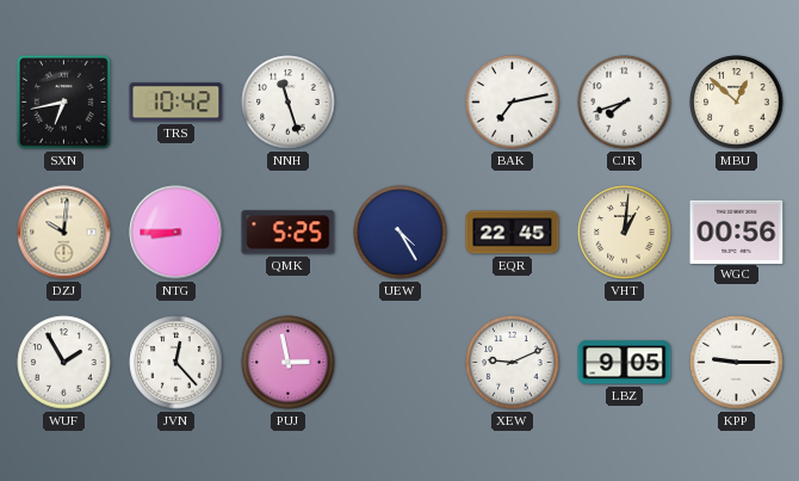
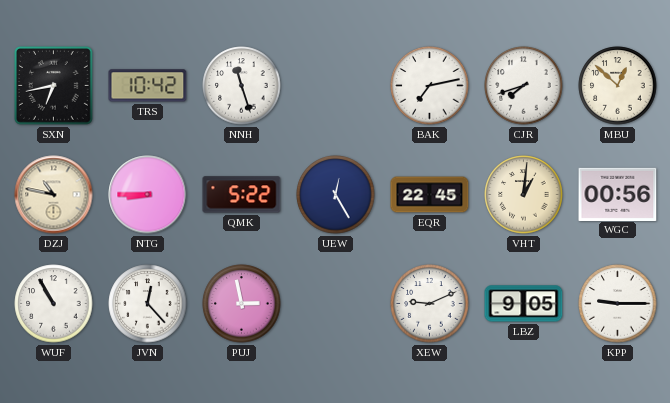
DZJ: 10:01 -> 10:47
QMK: 5:25 -> 5:22
UEW: 4:25 -> 12:25
WUF: 1:55 -> 10:55
